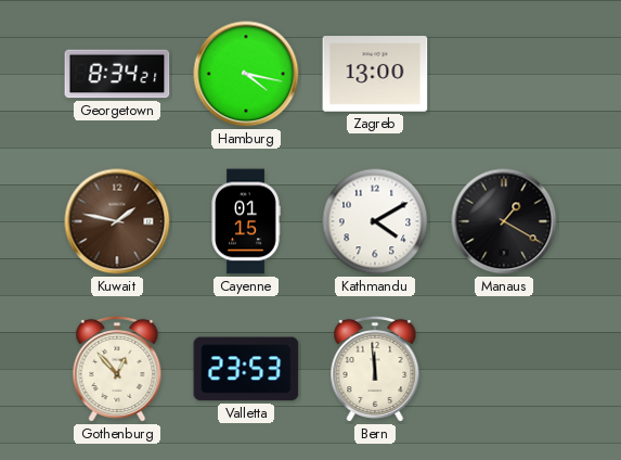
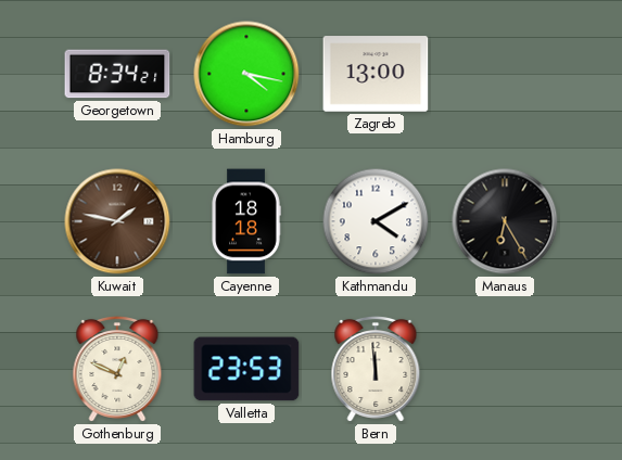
Cayenne: 01:15 -> 18:18
Manaus: 1:20 -> 6:25
Gothenburg: 12:53 -> 12:49
